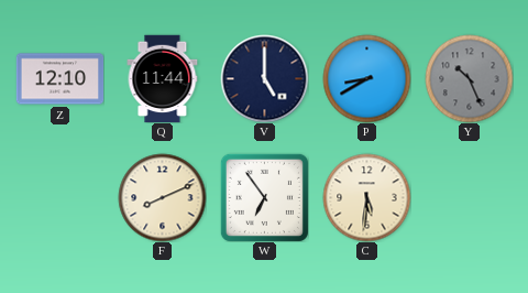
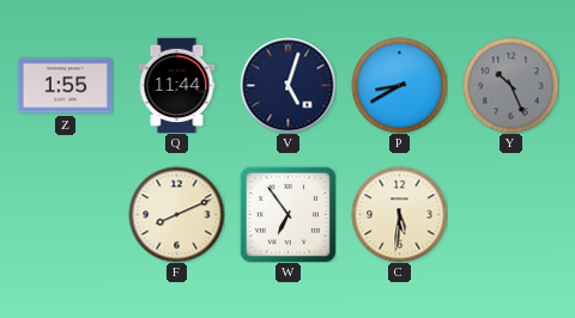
Z: 12:10 -> 1:55
V: 5:00 -> 5:03
